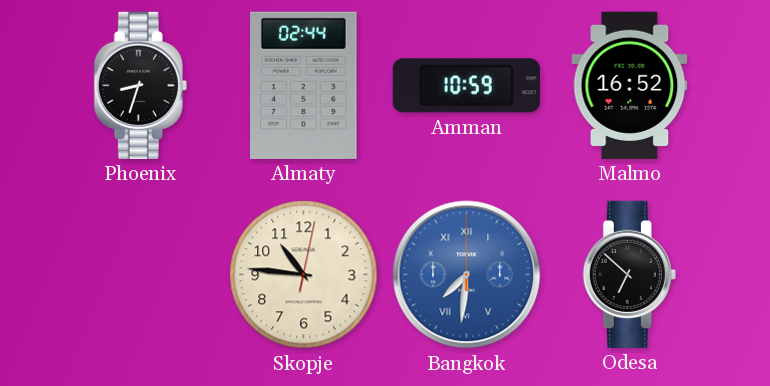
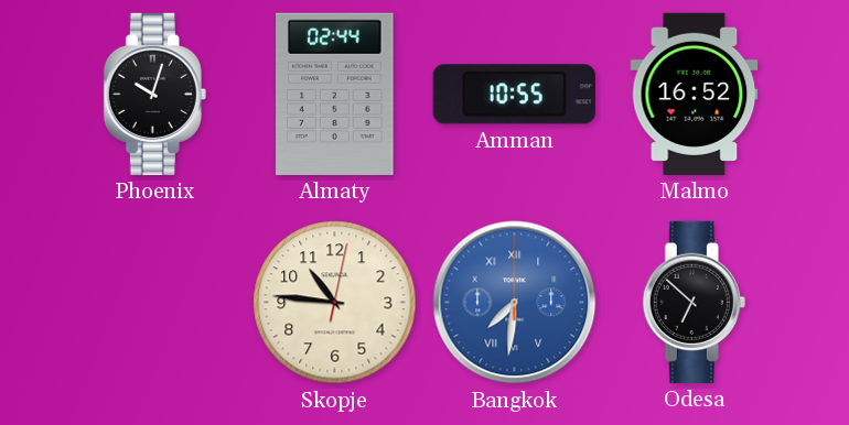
Phoenix: 8:33 -> 10:03
Amman: 10:59 -> 10:55
